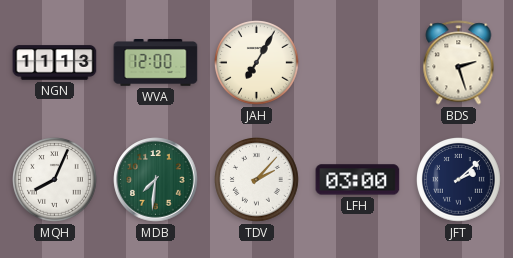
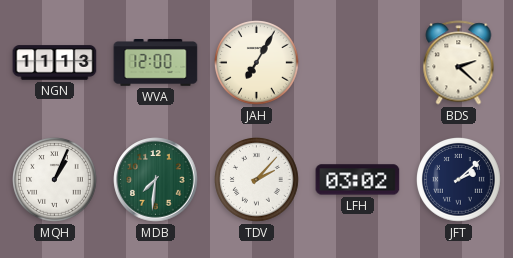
BDS: 2:27 -> 2:22
MQH: 8:04 -> 1:04
LFH: 03:00 -> 03:02
